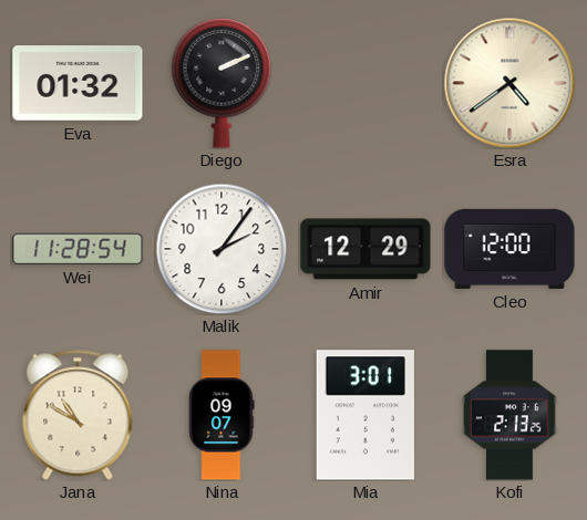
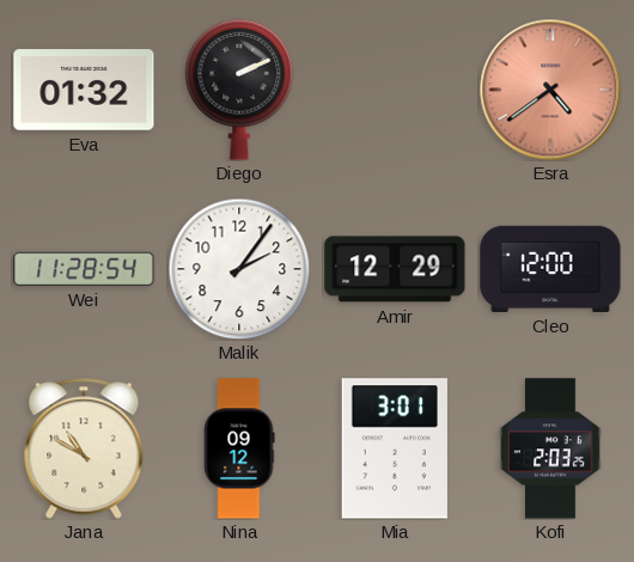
Esra dial: cream -> salmon
Nina: 09:07 -> 09:12
Kofi: 2:13 -> 2:03
